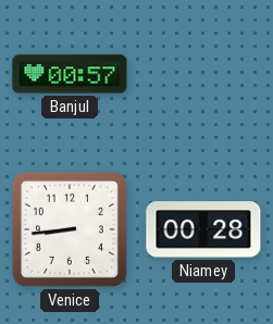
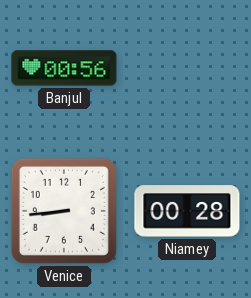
Banjul: 00:57 -> 00:56
